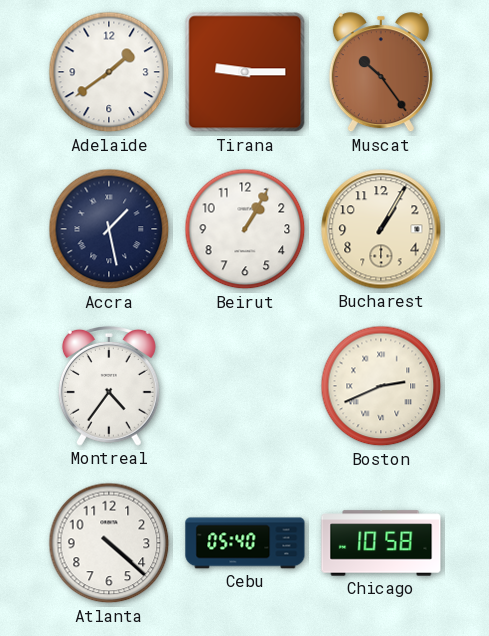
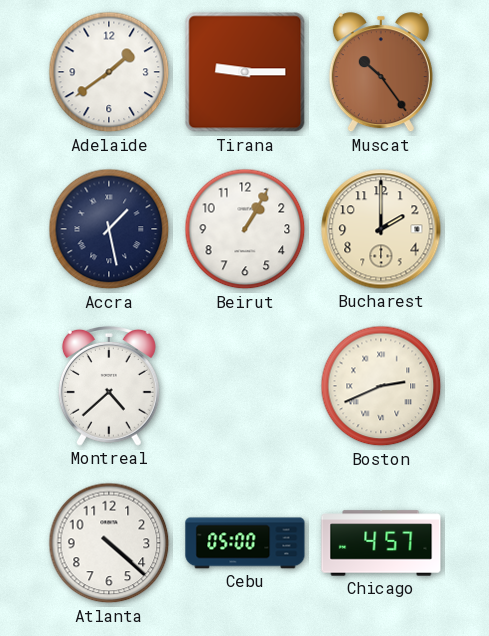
Bucharest: 1:05 -> 2:00
Montreal: 4:36 -> 4:38
Cebu: 05:40 -> 05:00
Chicago: 10:58 -> 4:57
